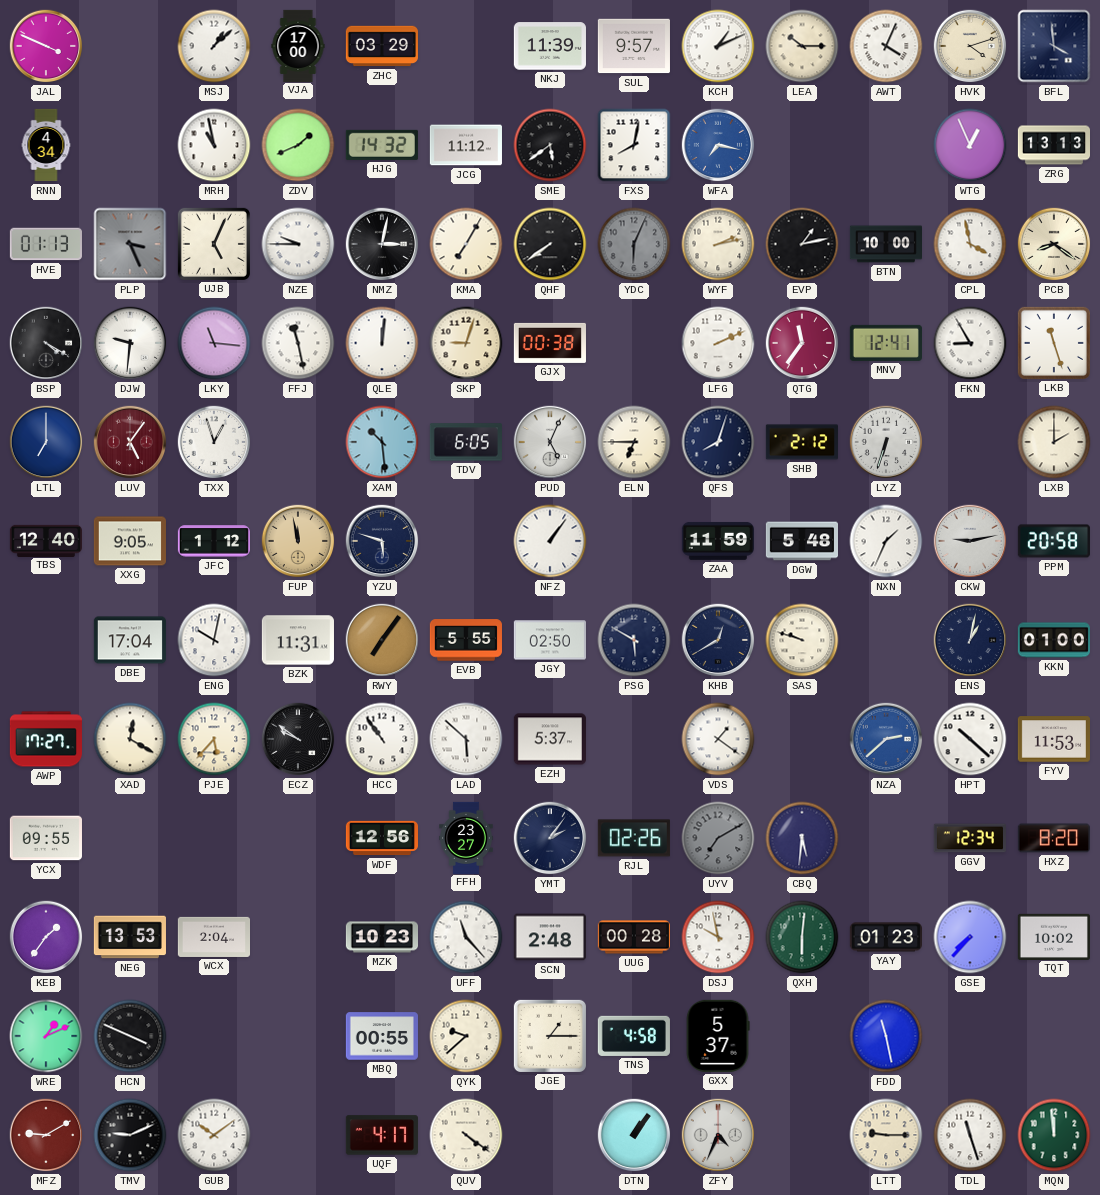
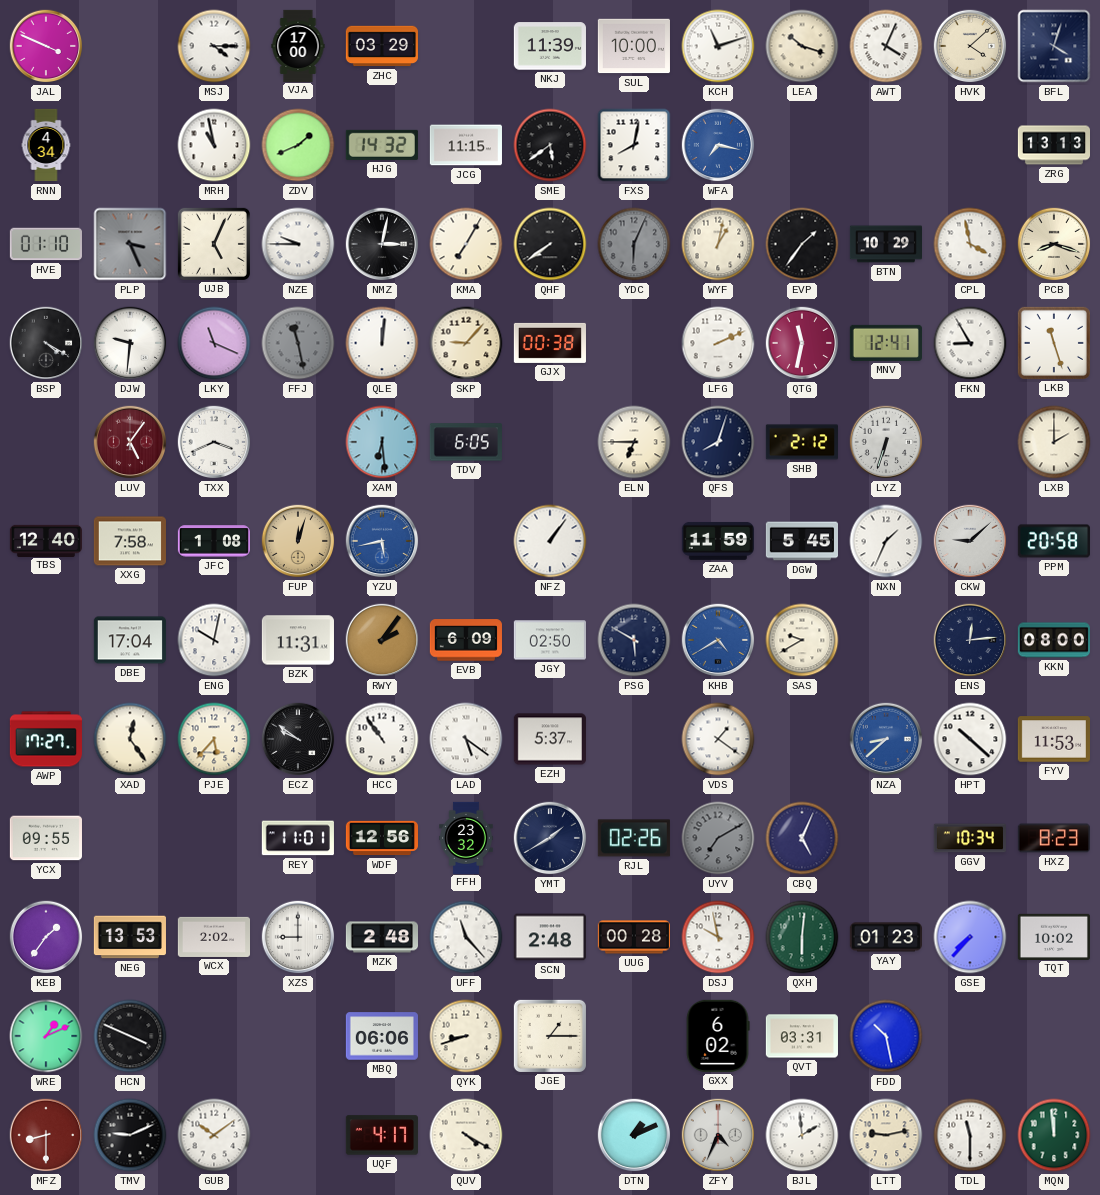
MSJ: 1:08 -> 4:15
SUL: 9:57 -> 10:00
KCH: 1:11 -> 11:12
LEA: 10:15 -> 10:18
HVK: 4:12 -> 4:08
BFL: 3:59 -> 4:03
JCG: 11:12 -> 11:15
WTG: 12:56 -> none
HVE: 01:13 -> 01:10
WYF: 2:13 -> 1:02
EVP: 1:13 -> 1:36
BTN: 10:00 -> 10:29
PCB: 8:21 -> 8:18
LKY: 11:16 -> 11:19
FFJ dial: white -> grey
SKP: 9:03 -> 9:07
QTG: 11:36 -> 11:32
LTL: 7:00 -> none
TXX: 12:57 -> 3:41
XAM: 10:29 -> 6:29
PUD: 5:04 -> none
XXG: 9:05 -> 7:58
JFC: 1:12 -> 1:08
FUP: 11:58 -> 12:03
YZU: 5:48 -> 5:43
YZU dial: navy -> blue
DGW: 5:48 -> 5:45
CKW: 9:13 -> 9:08
RWY: 7:06 -> 2:06
EVB: 5:55 -> 6:09
KHB: 12:40 -> 4:40
KHB dial: navy -> blue
SAS: 9:48 -> 9:40
ENS: 1:02 -> 12:14
KKN: 01:00 -> 08:00
XAD: 12:20 -> 12:24
LAD: 5:52 -> 5:21
NZA: 2:38 -> 8:38
REY: none -> 11:01
FFH: 23:27 -> 23:32
YMT: 2:06 -> 1:40
CBQ: 5:31 -> 5:04
GGV: 12:34 -> 10:34
HXZ: 8:20 -> 8:23
WCX: 2:04 -> 2:02
XZS: none -> 9:00
MZK: 10:23 -> 2:48
MBQ: 00:55 -> 06:06
QYK: 9:38 -> 8:42
TNS: 4:58 -> none
GXX: 5:37 -> 6:02
QVT: none -> 03:31
FDD: 11:28 -> 10:28
MFZ: 9:10 -> 8:30
QUV: 4:21 -> 4:20
DTN: 1:06 -> 1:11
BJL: none -> 1:59
LTT: 9:15 -> 9:13
TDL: 11:27 -> 11:30
